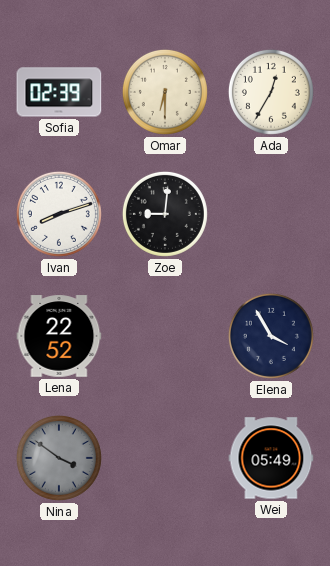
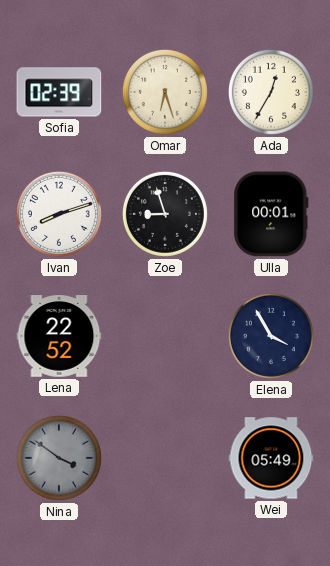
Omar: 6:30 -> 6:27
Zoe: 9:01 -> 8:57
Ulla: none -> 00:01
